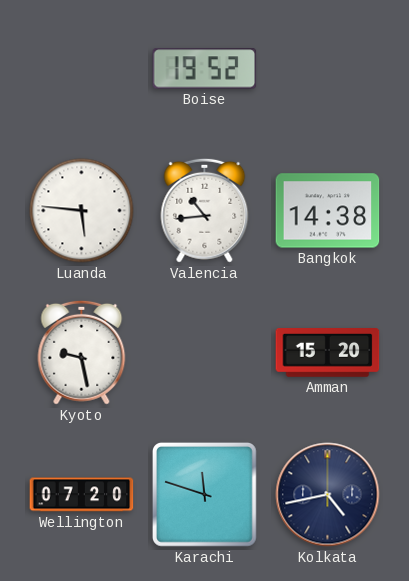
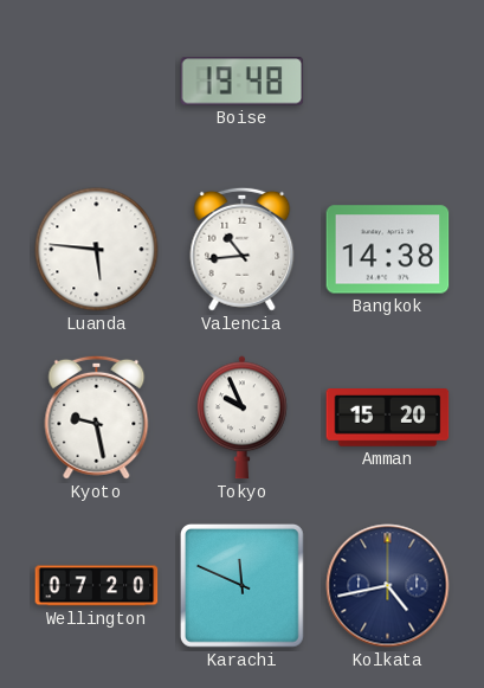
Boise: 19:52 -> 19:48
Tokyo: none -> 9:56
Karachi: 11:48 -> 11:49
